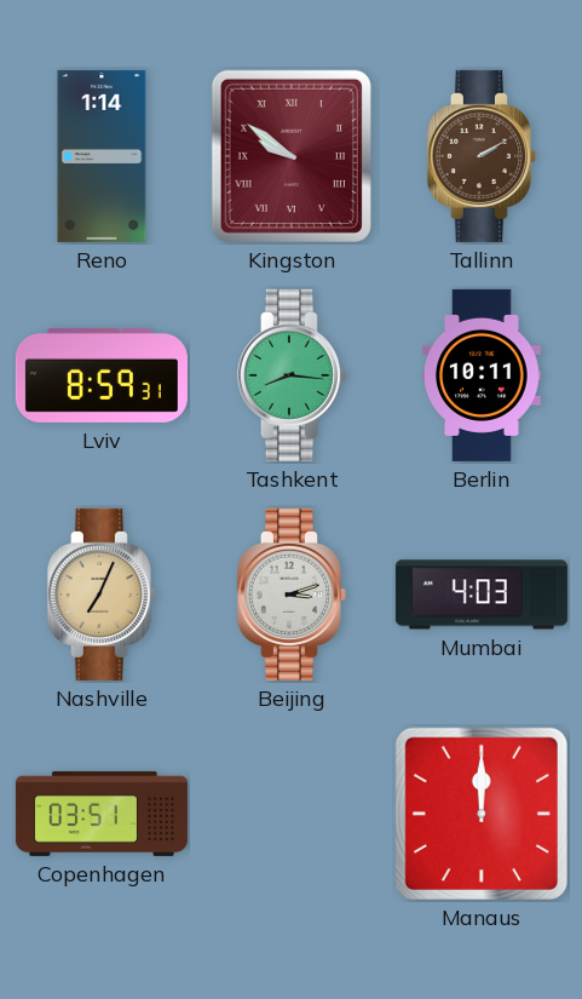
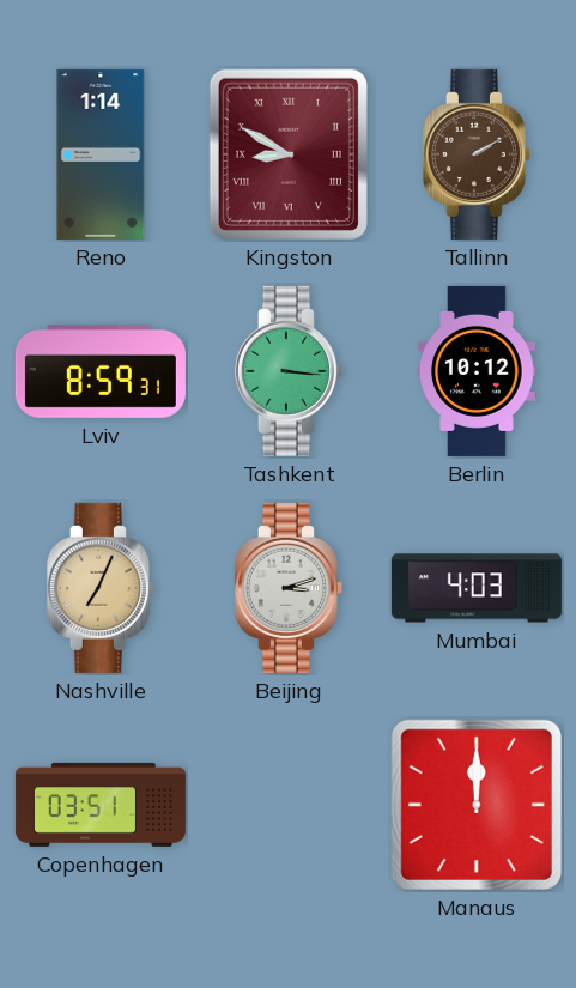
Kingston: 9:51 -> 8:50
Tashkent: 8:16 -> 3:16
Berlin: 10:11 -> 10:12
